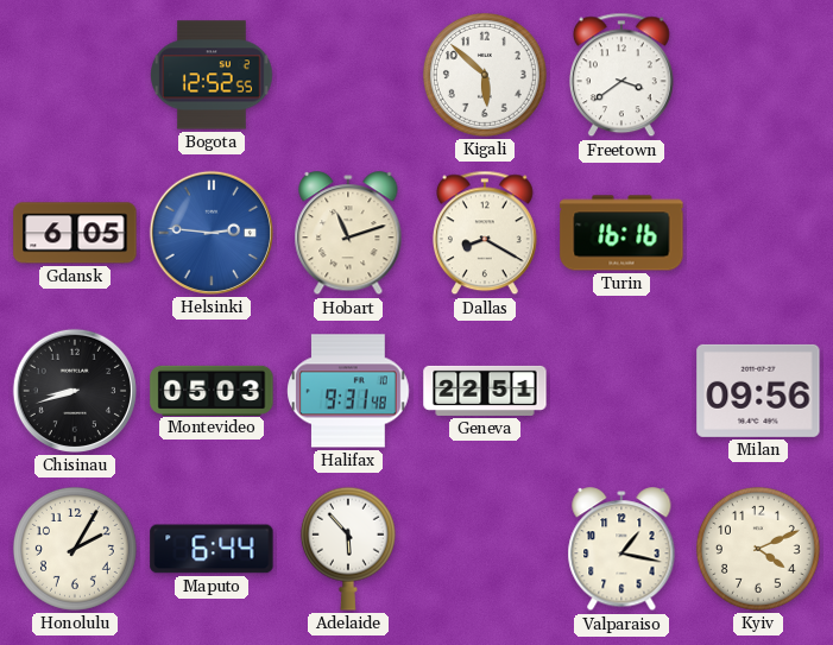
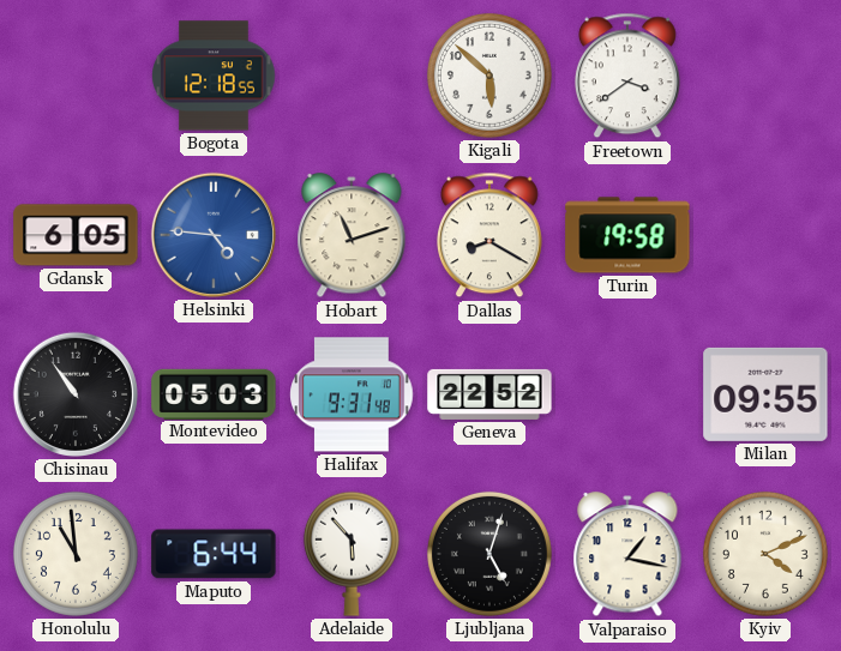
Bogota: 12:52 -> 12:18
Helsinki: 2:46 -> 4:46
Turin: 16:16 -> 19:58
Chisinau: 8:42 -> 10:54
Geneva: 22:51 -> 22:52
Milan: 09:56 -> 09:55
Honolulu: 2:05 -> 10:59
Ljubljana: none -> 5:03
